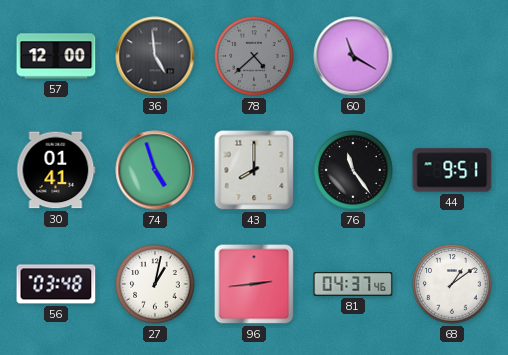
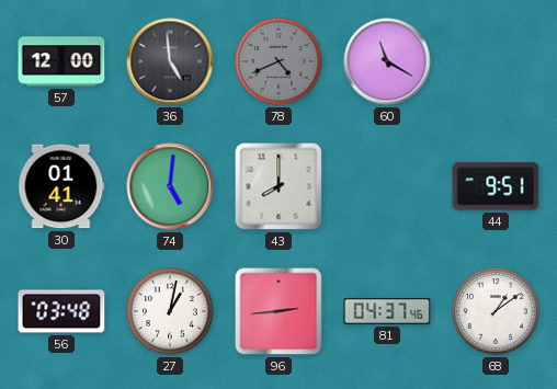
78: 4:38 -> 4:41
74: 4:57 -> 5:01
76: 11:24 -> none
